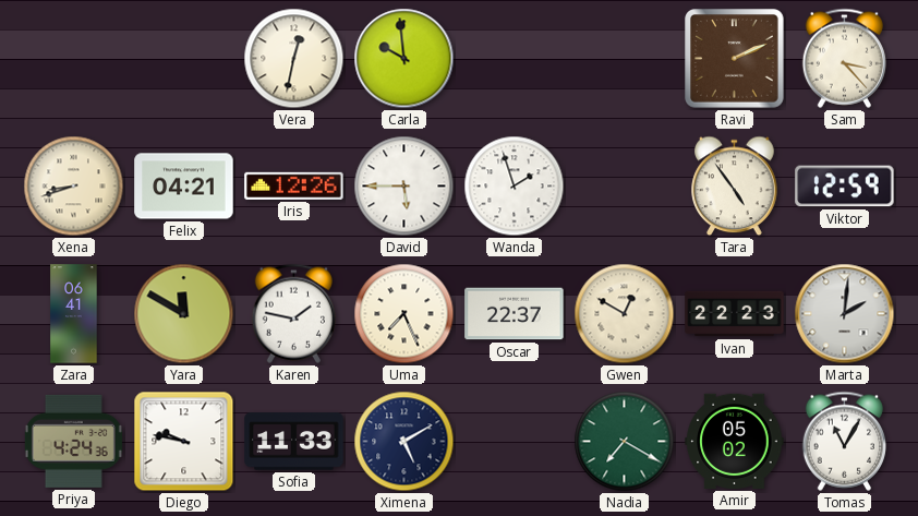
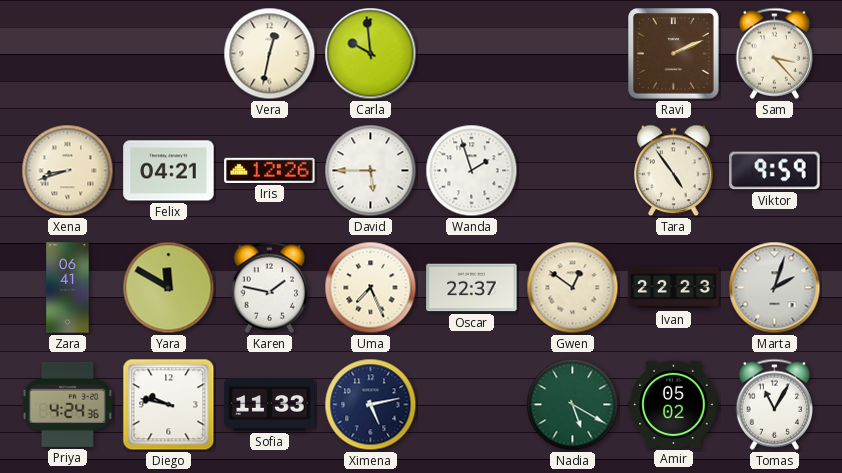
Viktor: 12:59 -> 9:59
Gwen: 12:50 -> 12:51
Marta: 2:01 -> 2:03
Ximena: 5:10 -> 5:13
Nadia: 7:20 -> 5:20
